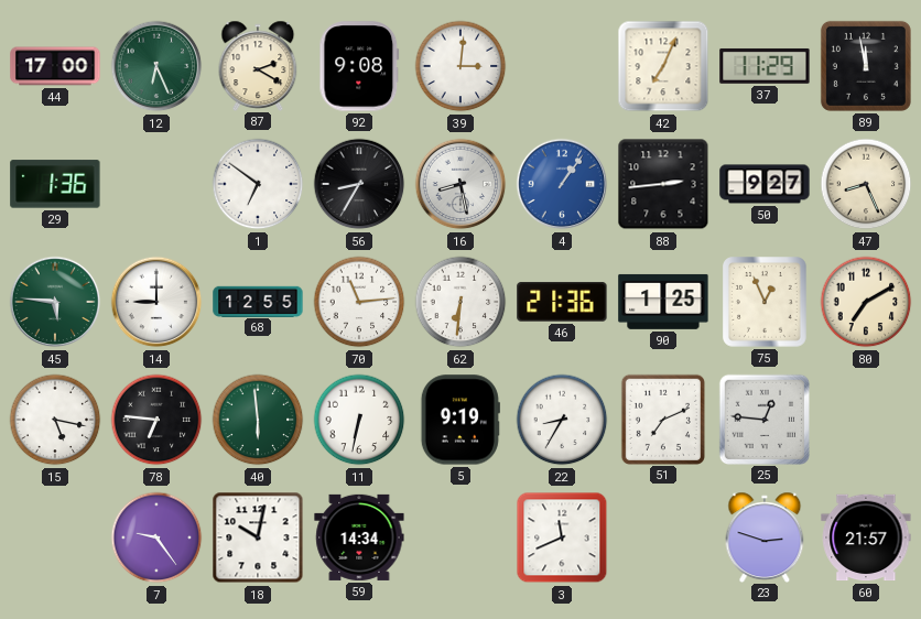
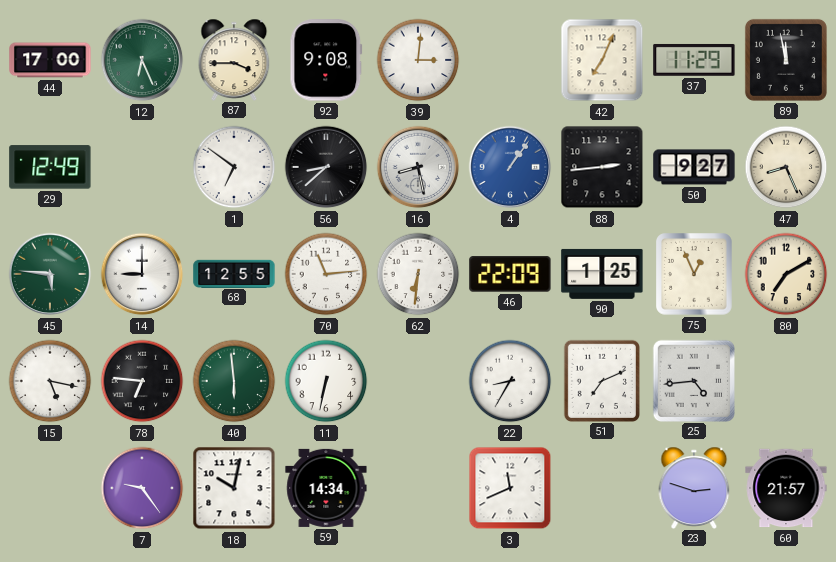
87: 2:20 -> 3:45
29: 1:36 -> 12:49
56: 8:35 -> 8:38
46: 21:36 -> 22:09
5: 9:19 -> none
25: 12:46 -> 4:44
